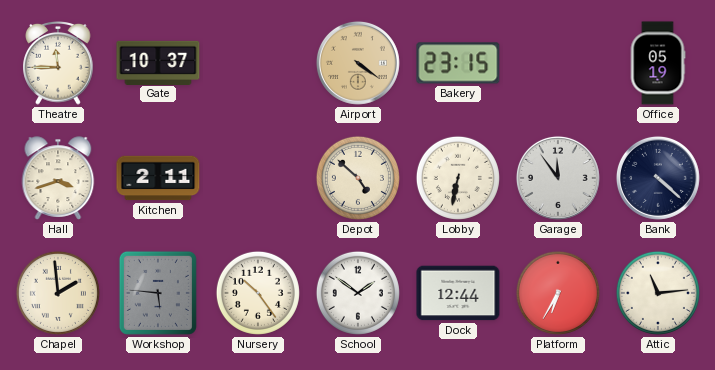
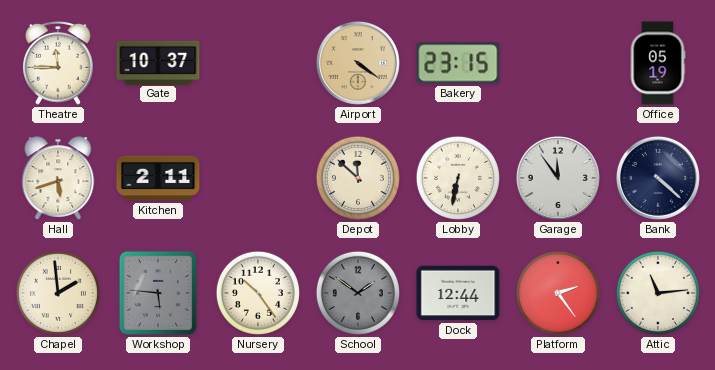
Hall: 3:42 -> 5:42
Depot: 4:52 -> 11:52
School dial: white -> grey
Platform: 6:35 -> 2:24
